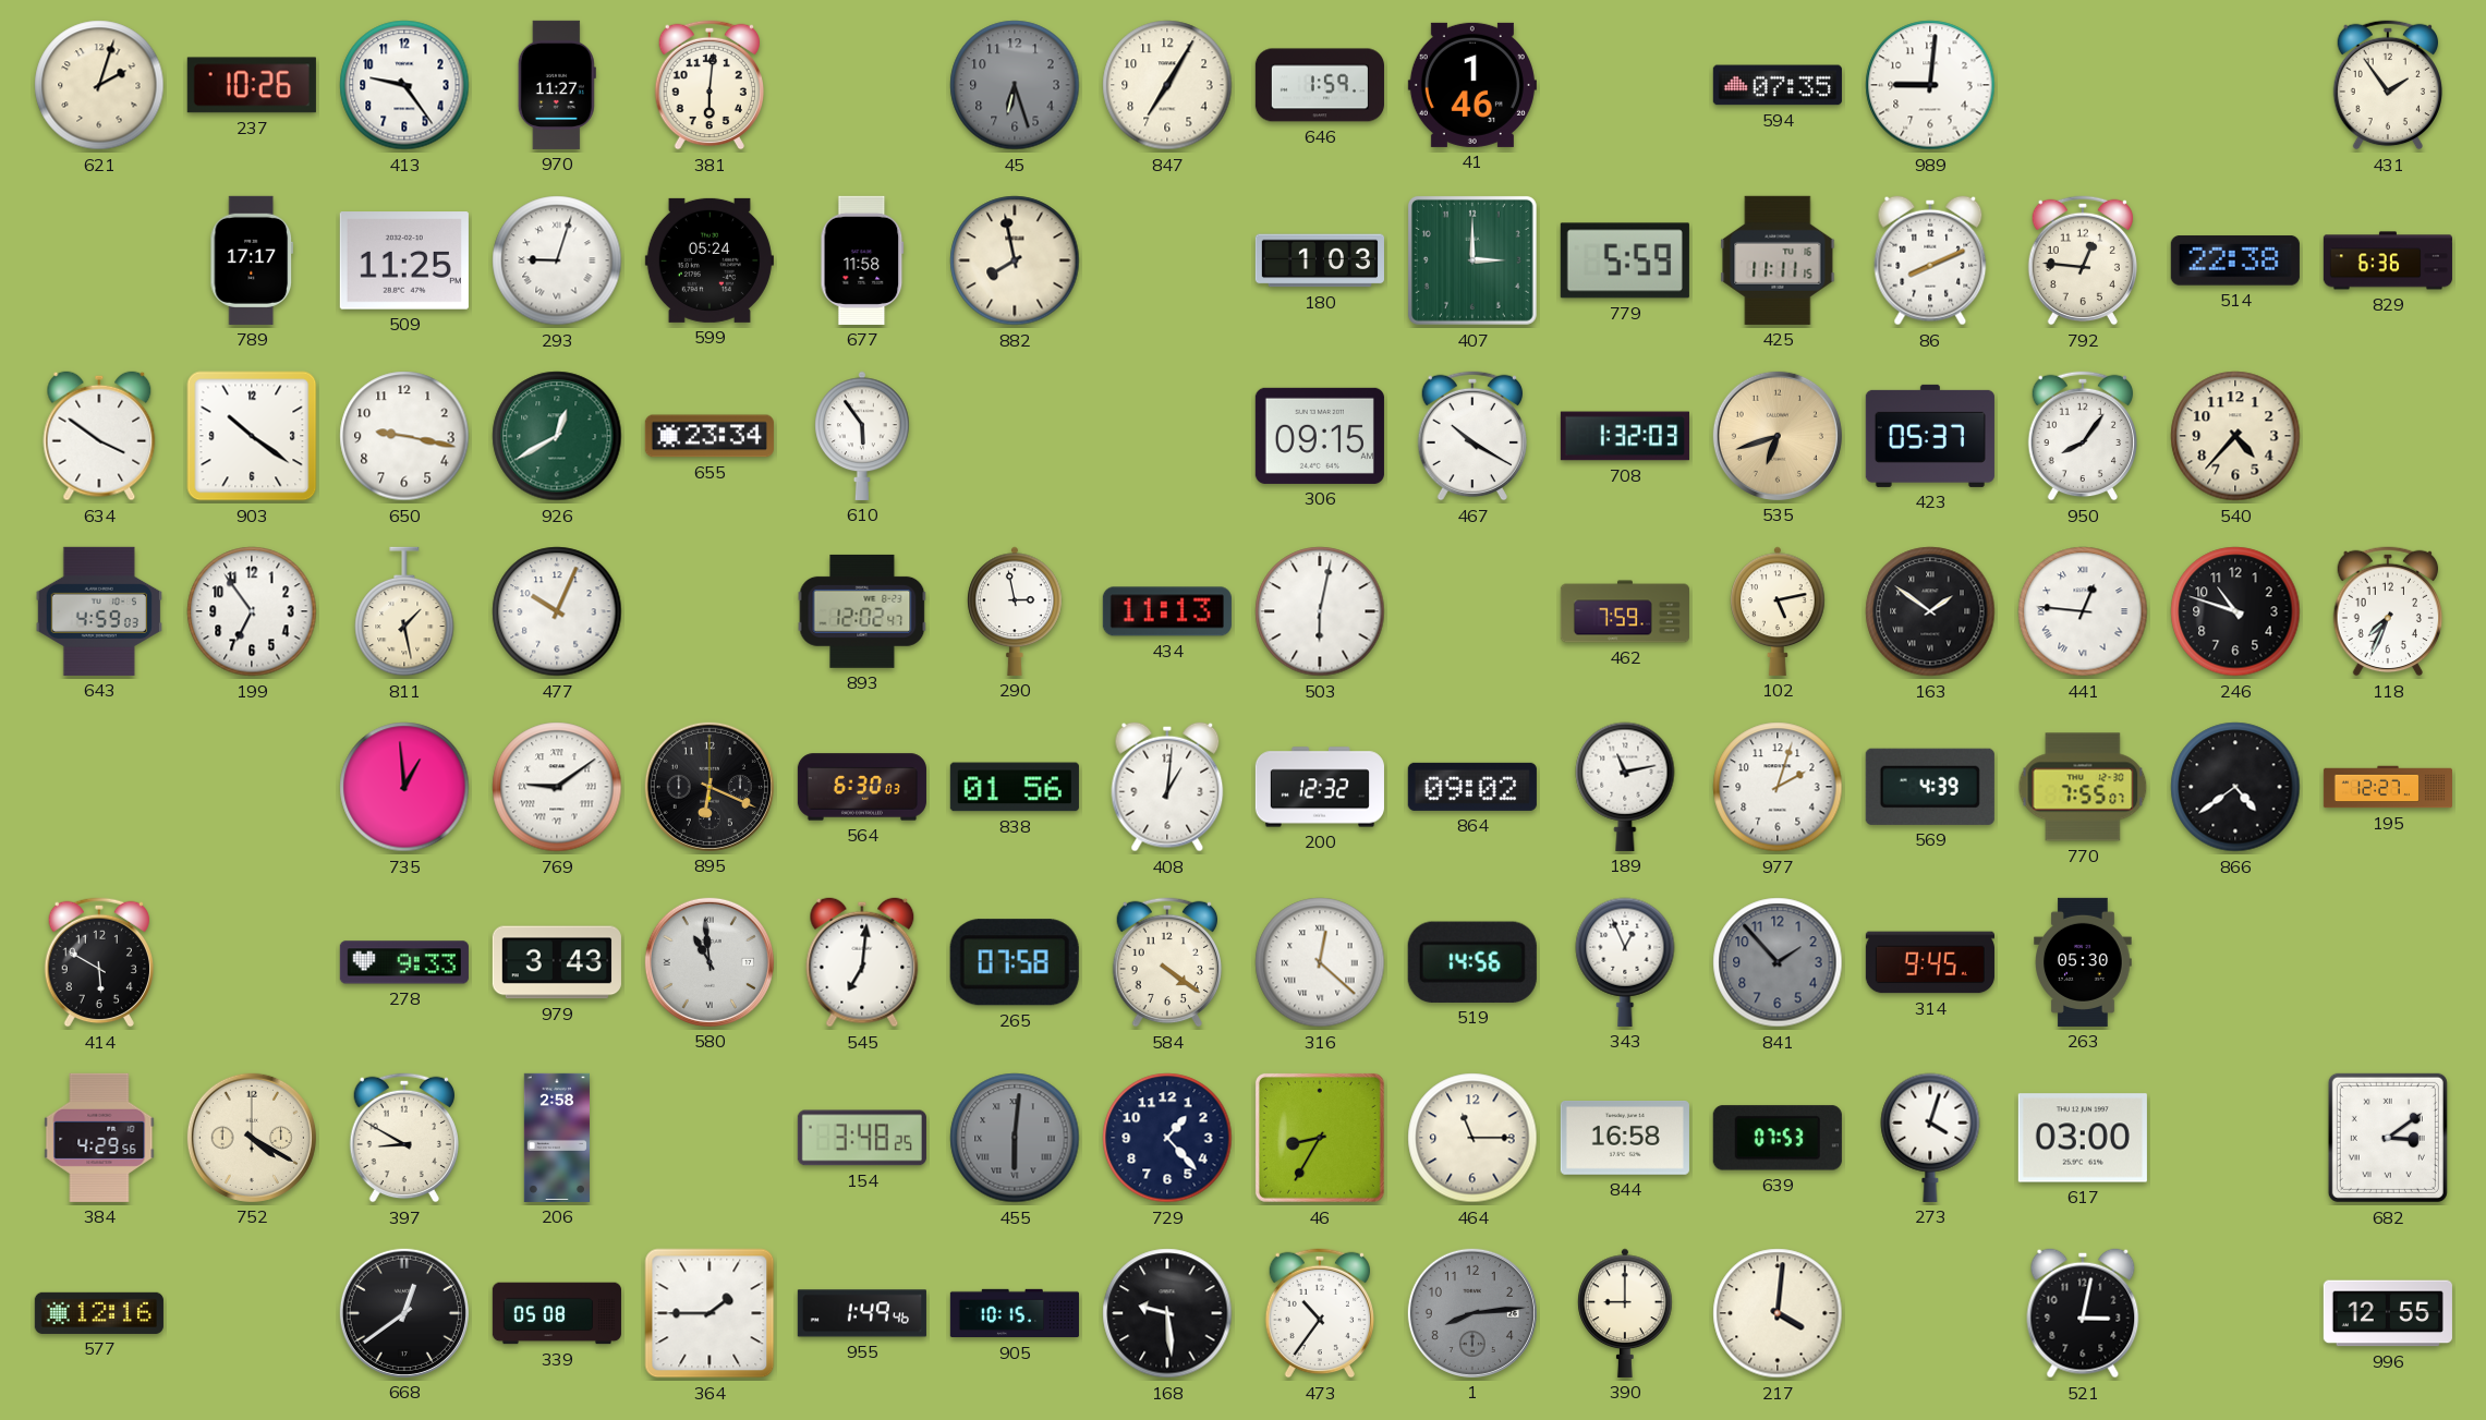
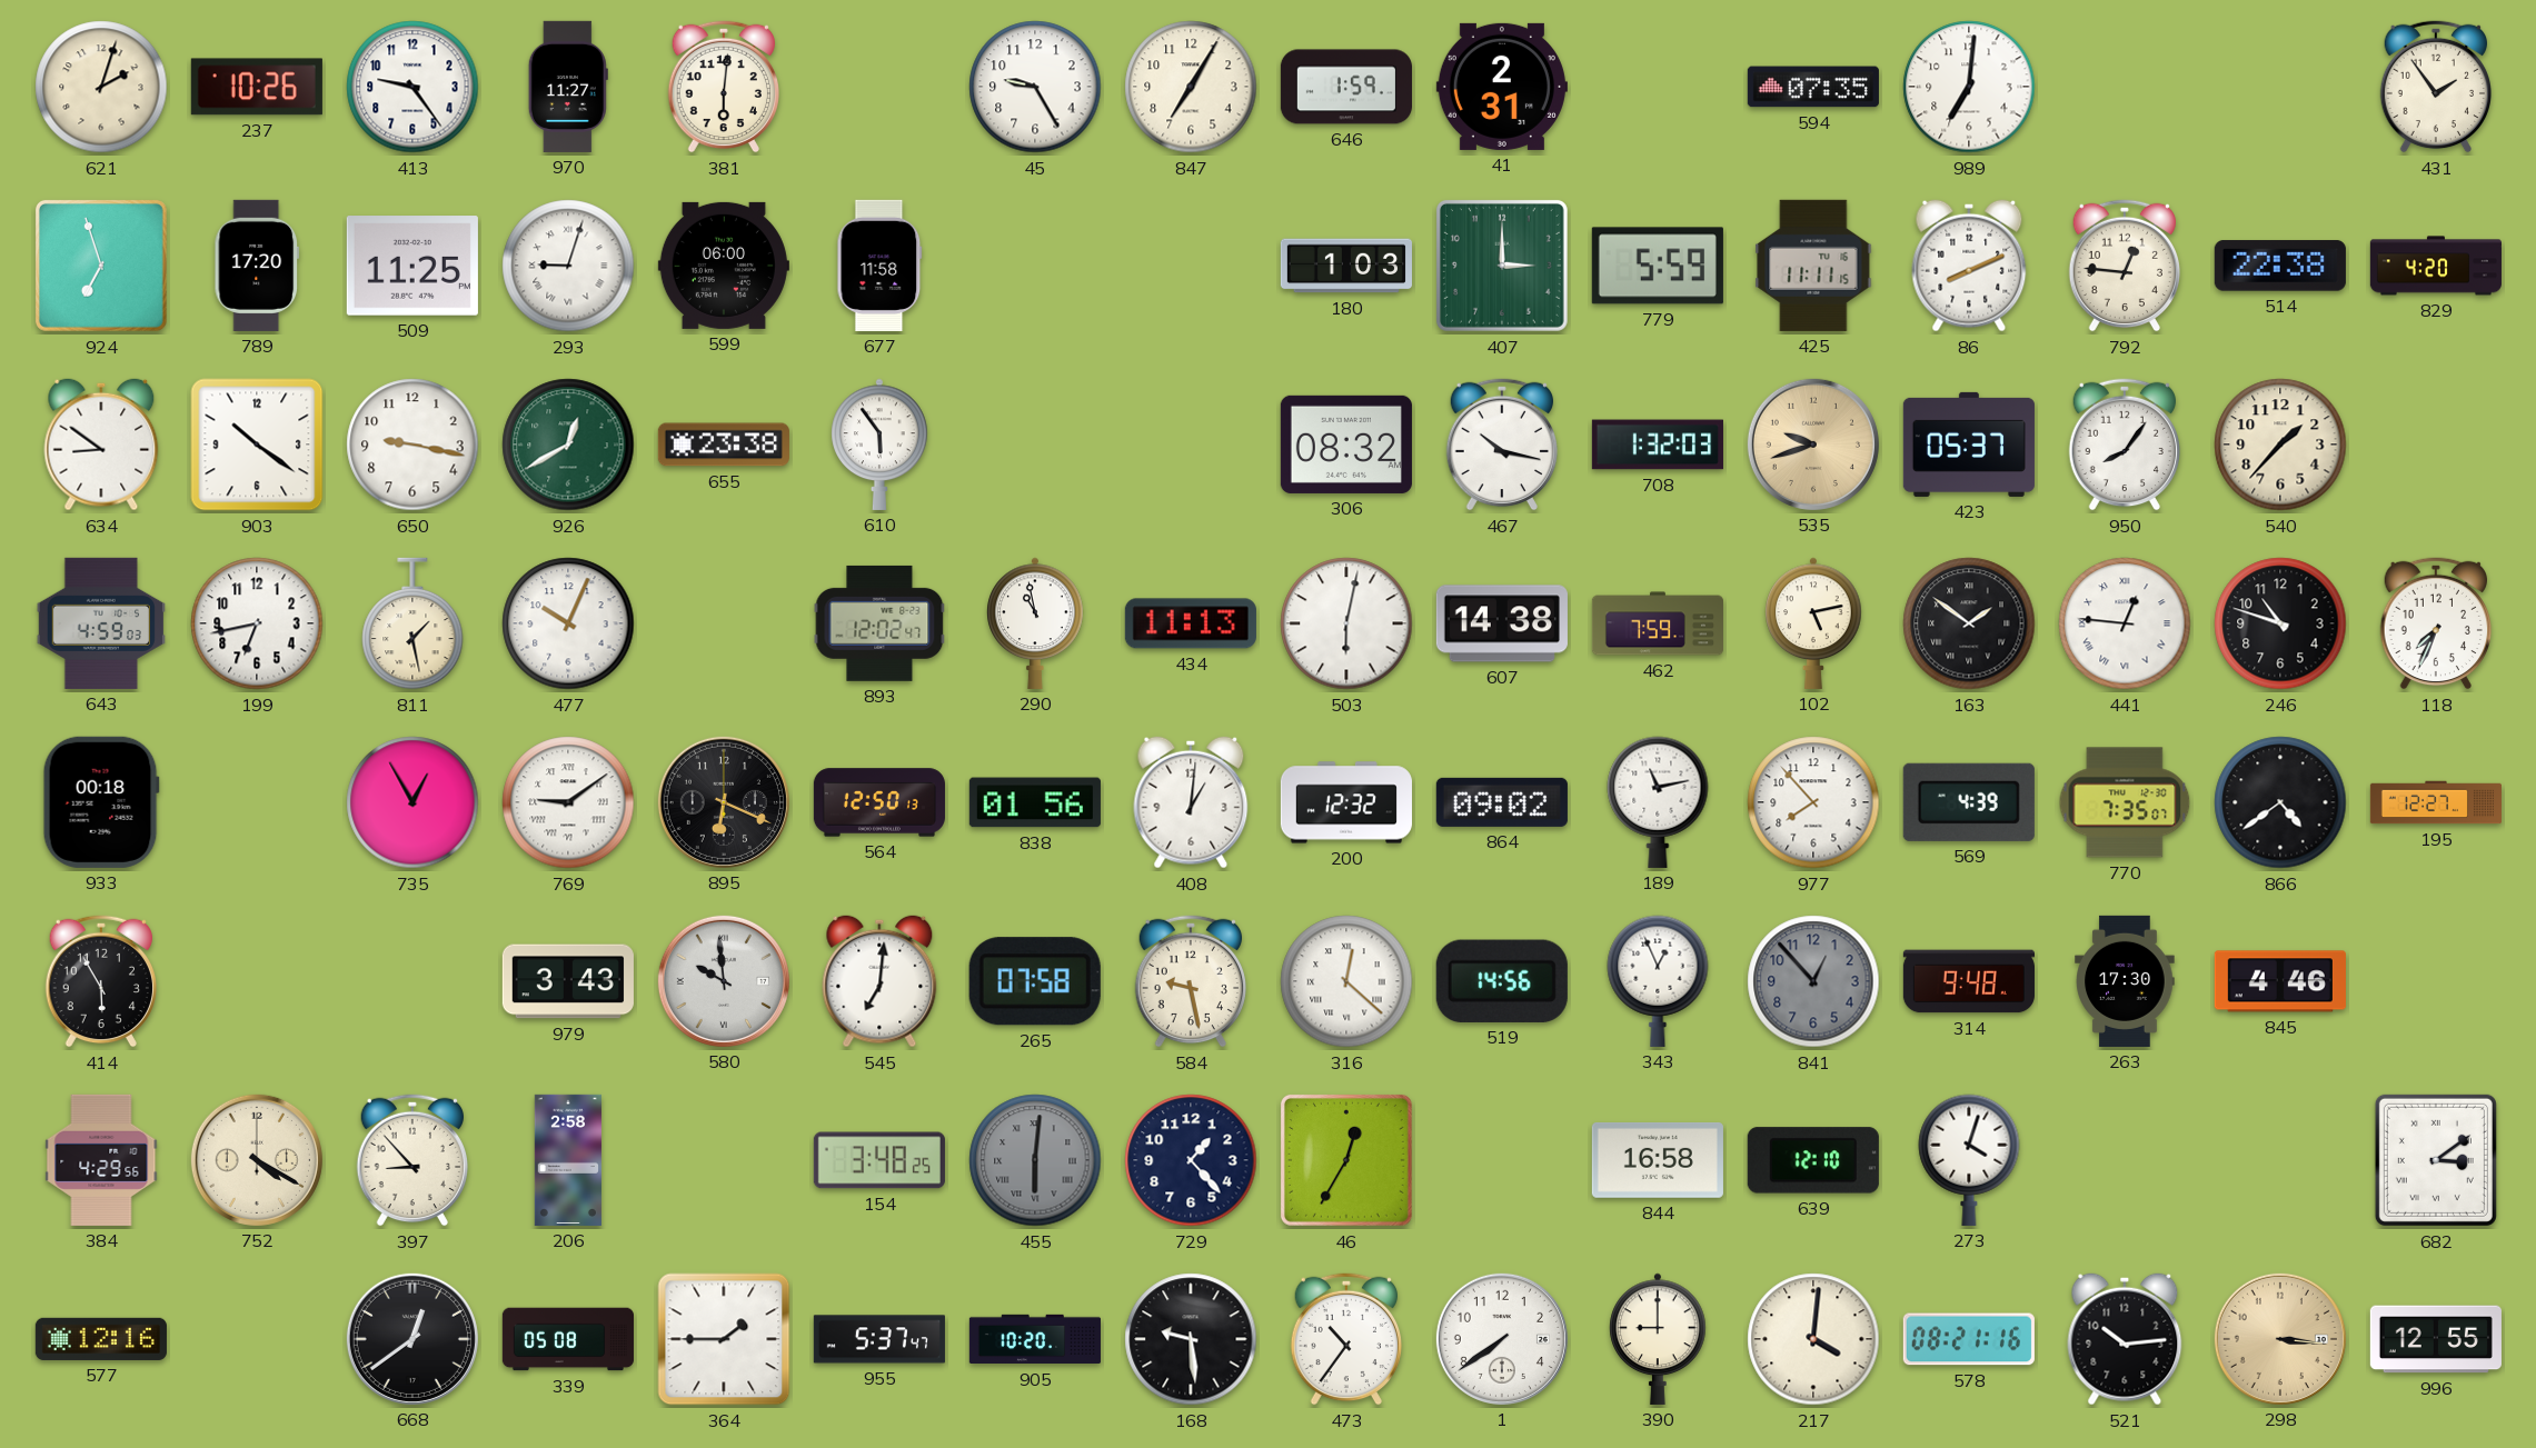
45: 6:27 -> 9:25
45 dial: grey -> white
41: 1:46 -> 2:31
989: 9:01 -> 7:01
924: none -> 6:57
789: 17:17 -> 17:20
599: 05:24 -> 06:00
882: 7:58 -> none
829: 6:36 -> 4:20
634: 3:51 -> 8:51
655: 23:34 -> 23:38
306: 09:15 -> 08:32
467: 10:20 -> 10:17
535: 6:42 -> 9:42
540: 4:37 -> 1:37
199: 6:54 -> 6:43
290: 2:58 -> 10:58
607: none -> 14:38
933: none -> 00:18
735: 12:59 -> 12:55
564: 6:30 -> 12:50
977: 2:03 -> 7:53
770: 7:55 -> 7:35
414: 5:50 -> 5:55
278: 9:33 -> none
580: 10:59 -> 9:59
584: 4:21 -> 9:28
841: 1:53 -> 12:53
314: 9:45 -> 9:48
263: 05:30 -> 17:30
845: none -> 4:46
397: 8:50 -> 8:53
46: 8:35 -> 12:35
464: 11:15 -> none
639: 07:53 -> 12:10
617: 03:00 -> none
955: 1:49 -> 5:37
905: 10:15 -> 10:20
1: 8:14 -> 7:39
1 dial: grey -> white
578: none -> 08:21
521: 3:02 -> 10:14
298: none -> 3:16
